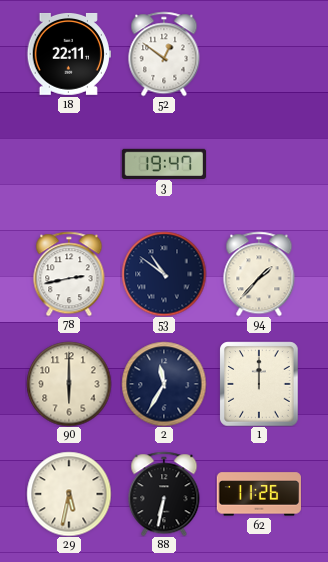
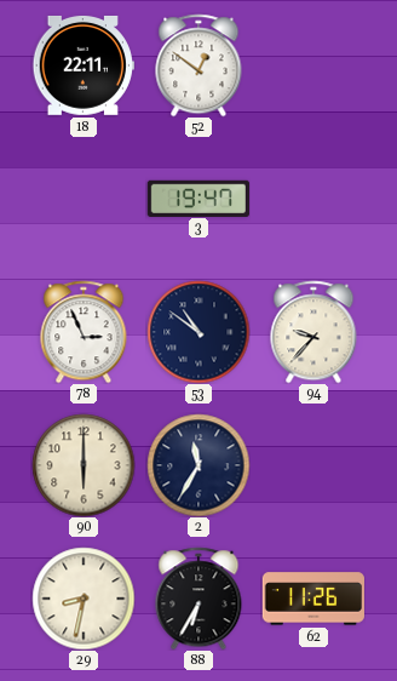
78: 2:43 -> 2:56
94: 1:37 -> 9:37
1: 12:00 -> none
29: 5:32 -> 8:32
88: 6:32 -> 6:35
